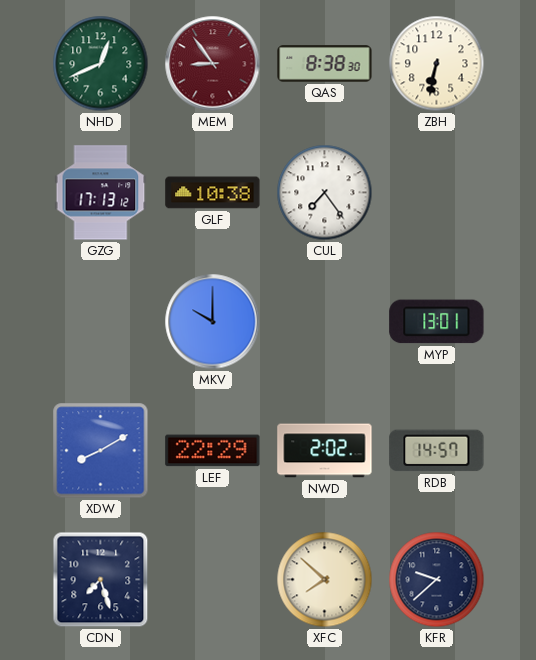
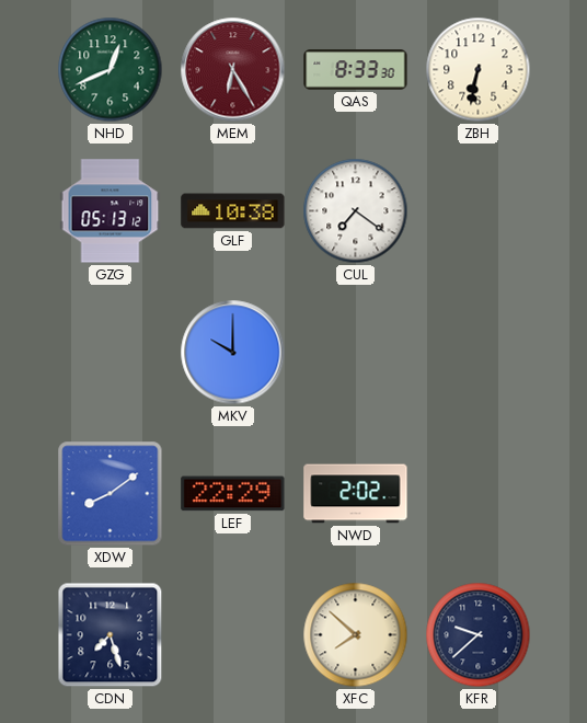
MEM: 8:54 -> 6:25
QAS: 8:38 -> 8:33
GZG: 17:13 -> 05:13
CUL: 7:24 -> 7:21
MYP: 13:01 -> none
XDW: 8:10 -> 8:09
RDB: 14:57 -> none
